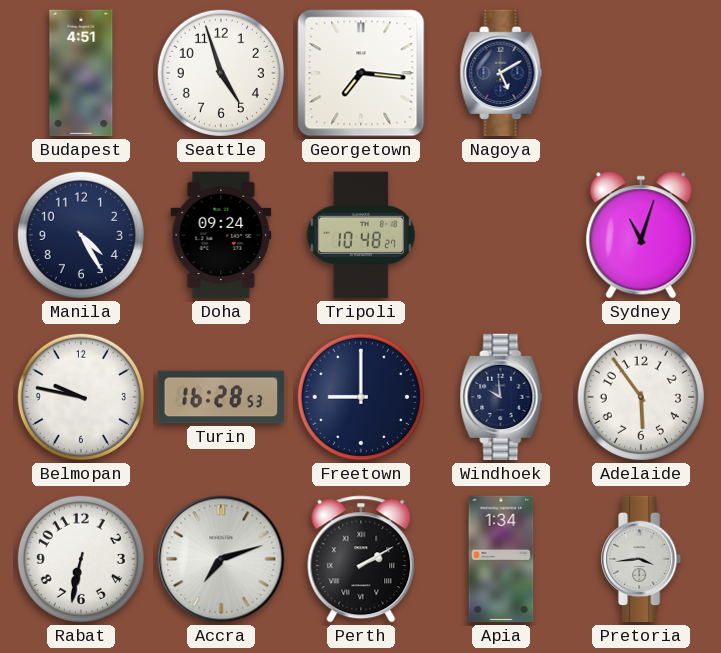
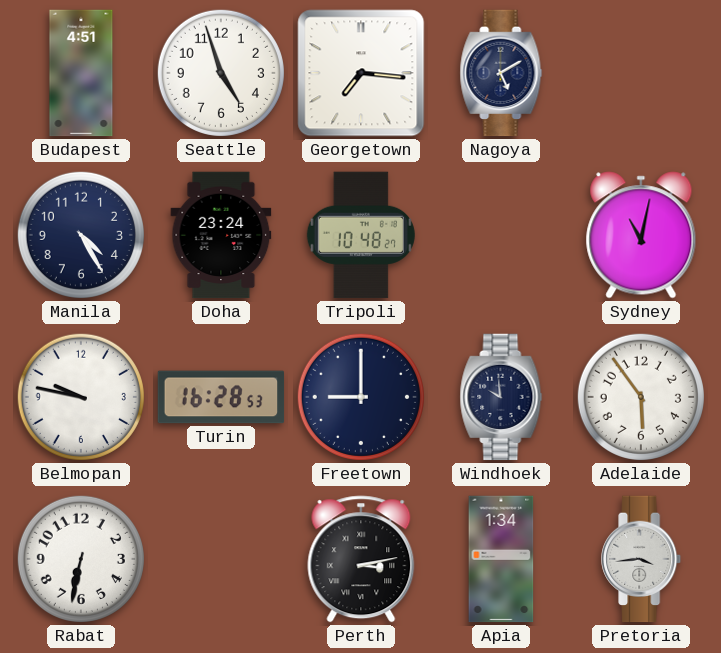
Doha: 09:24 -> 23:24
Sydney: 11:03 -> 11:02
Accra: 7:12 -> none
Perth: 2:10 -> 3:13
